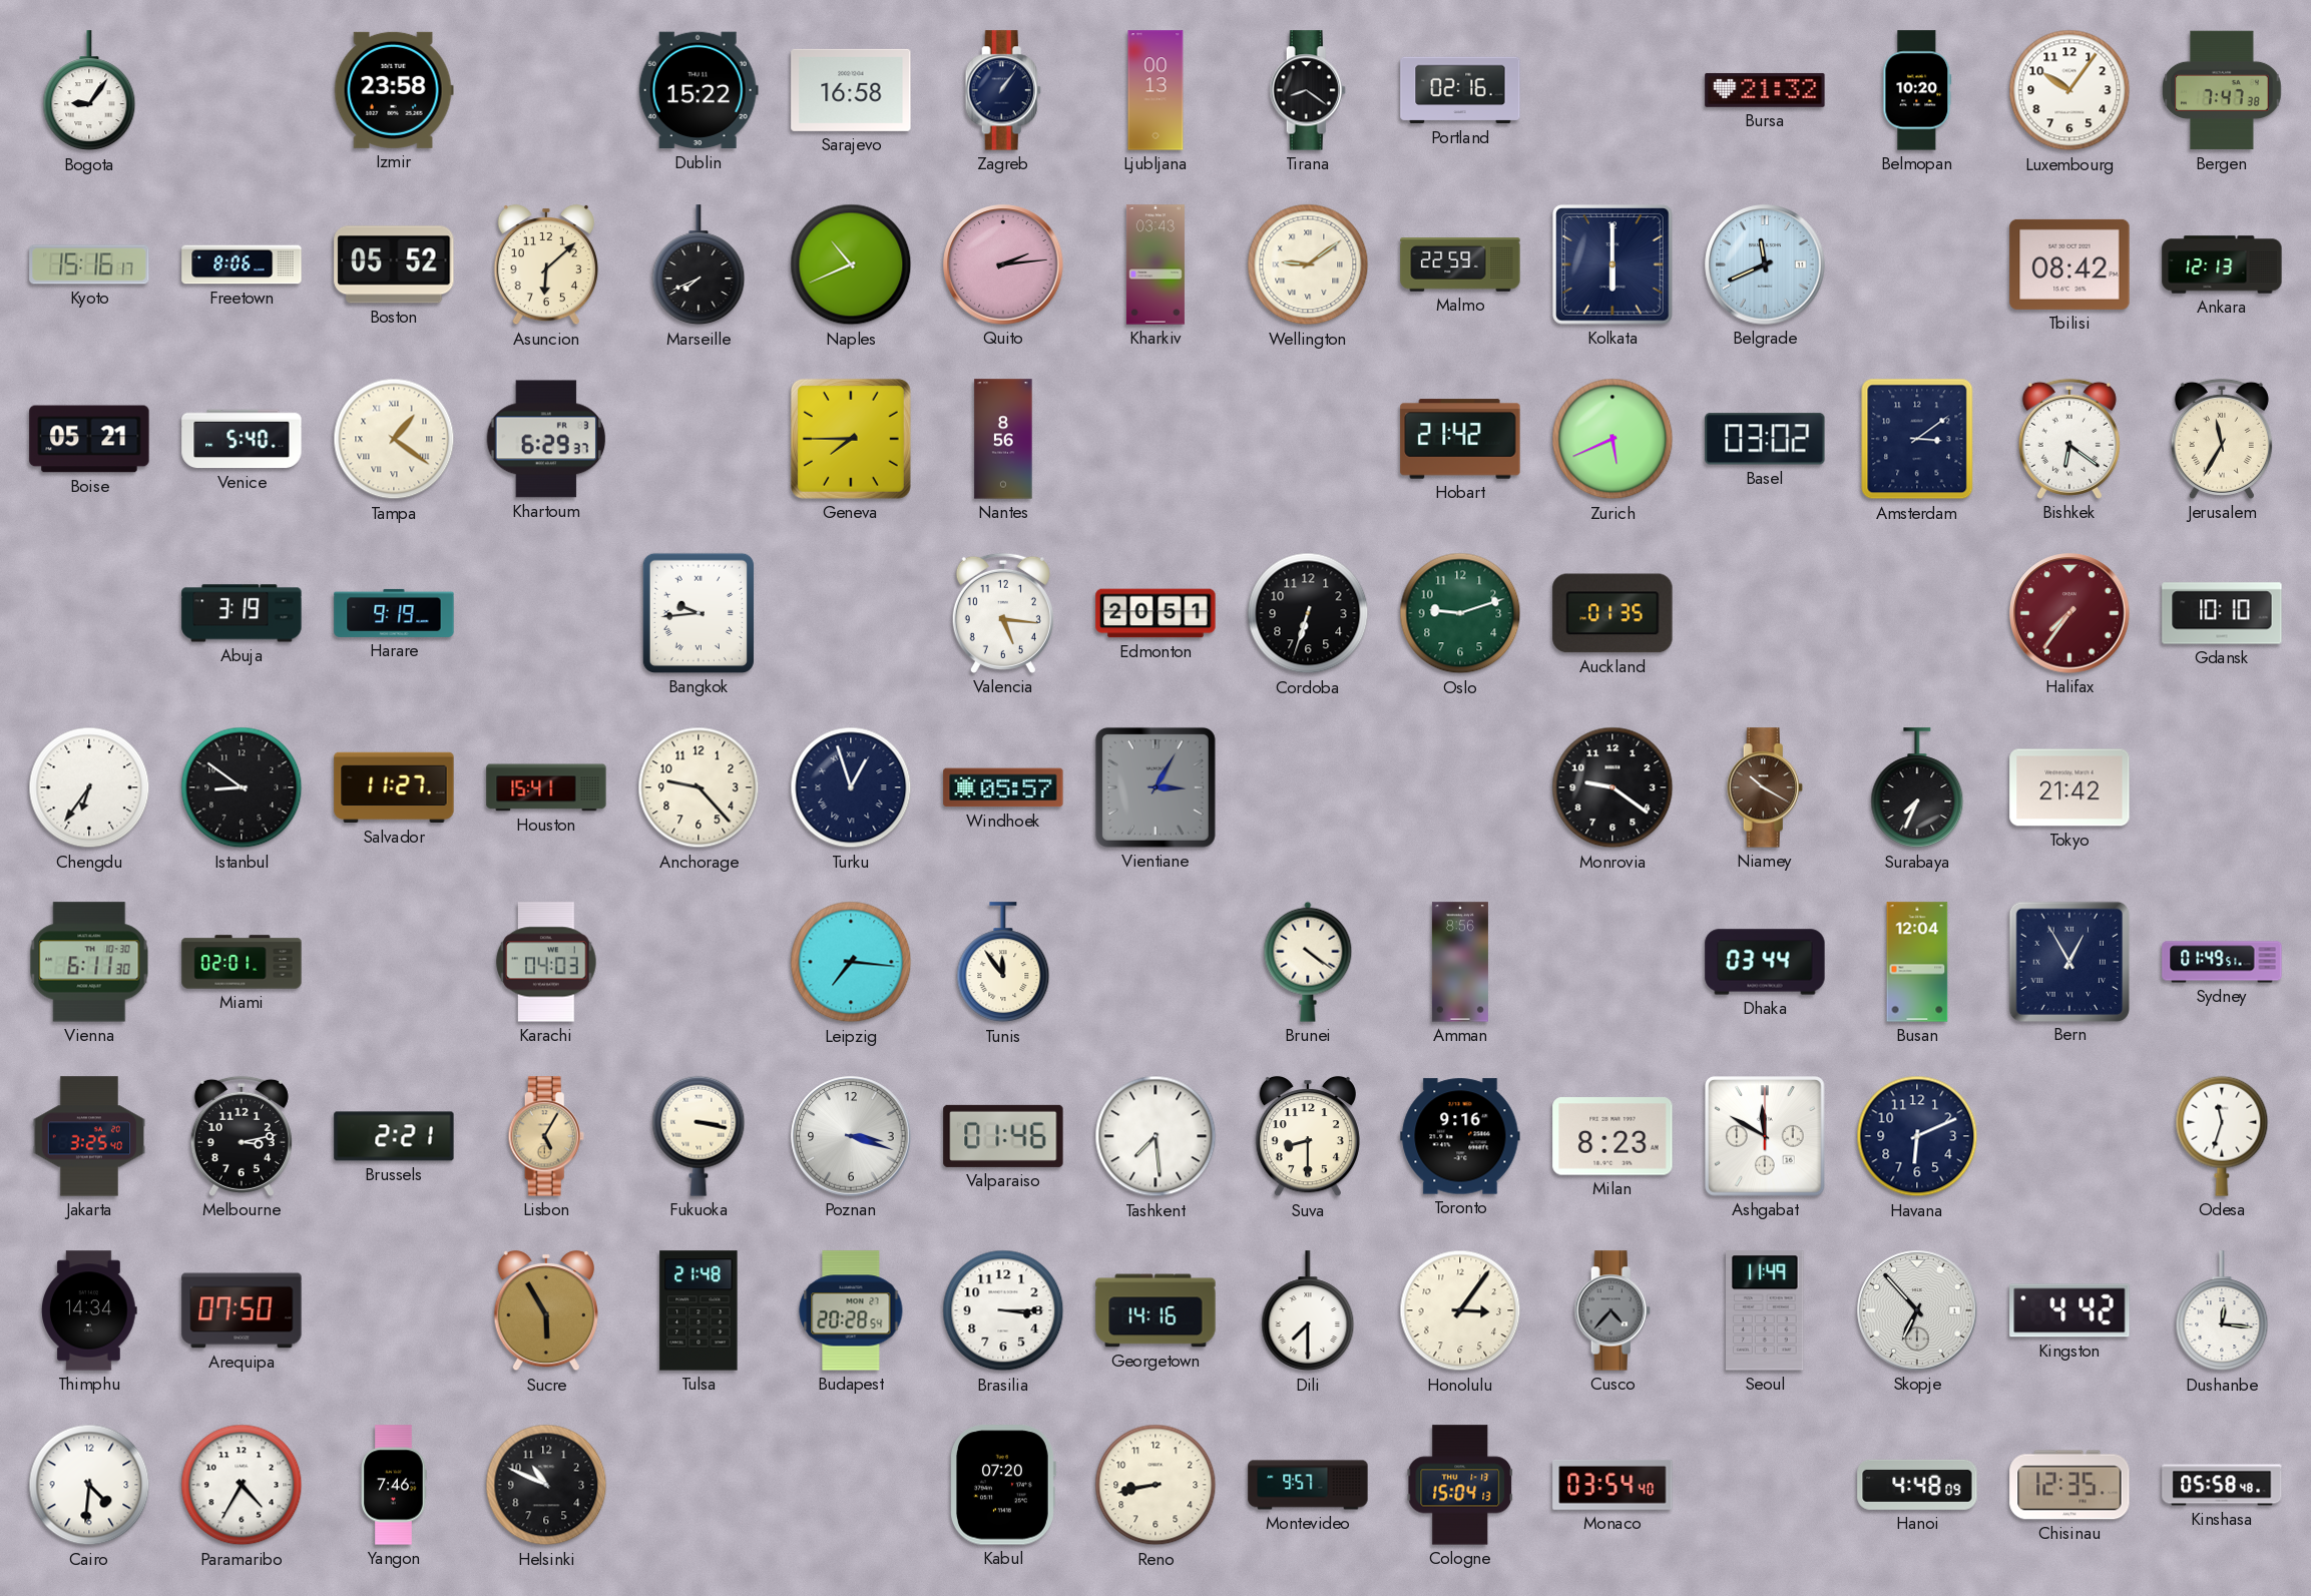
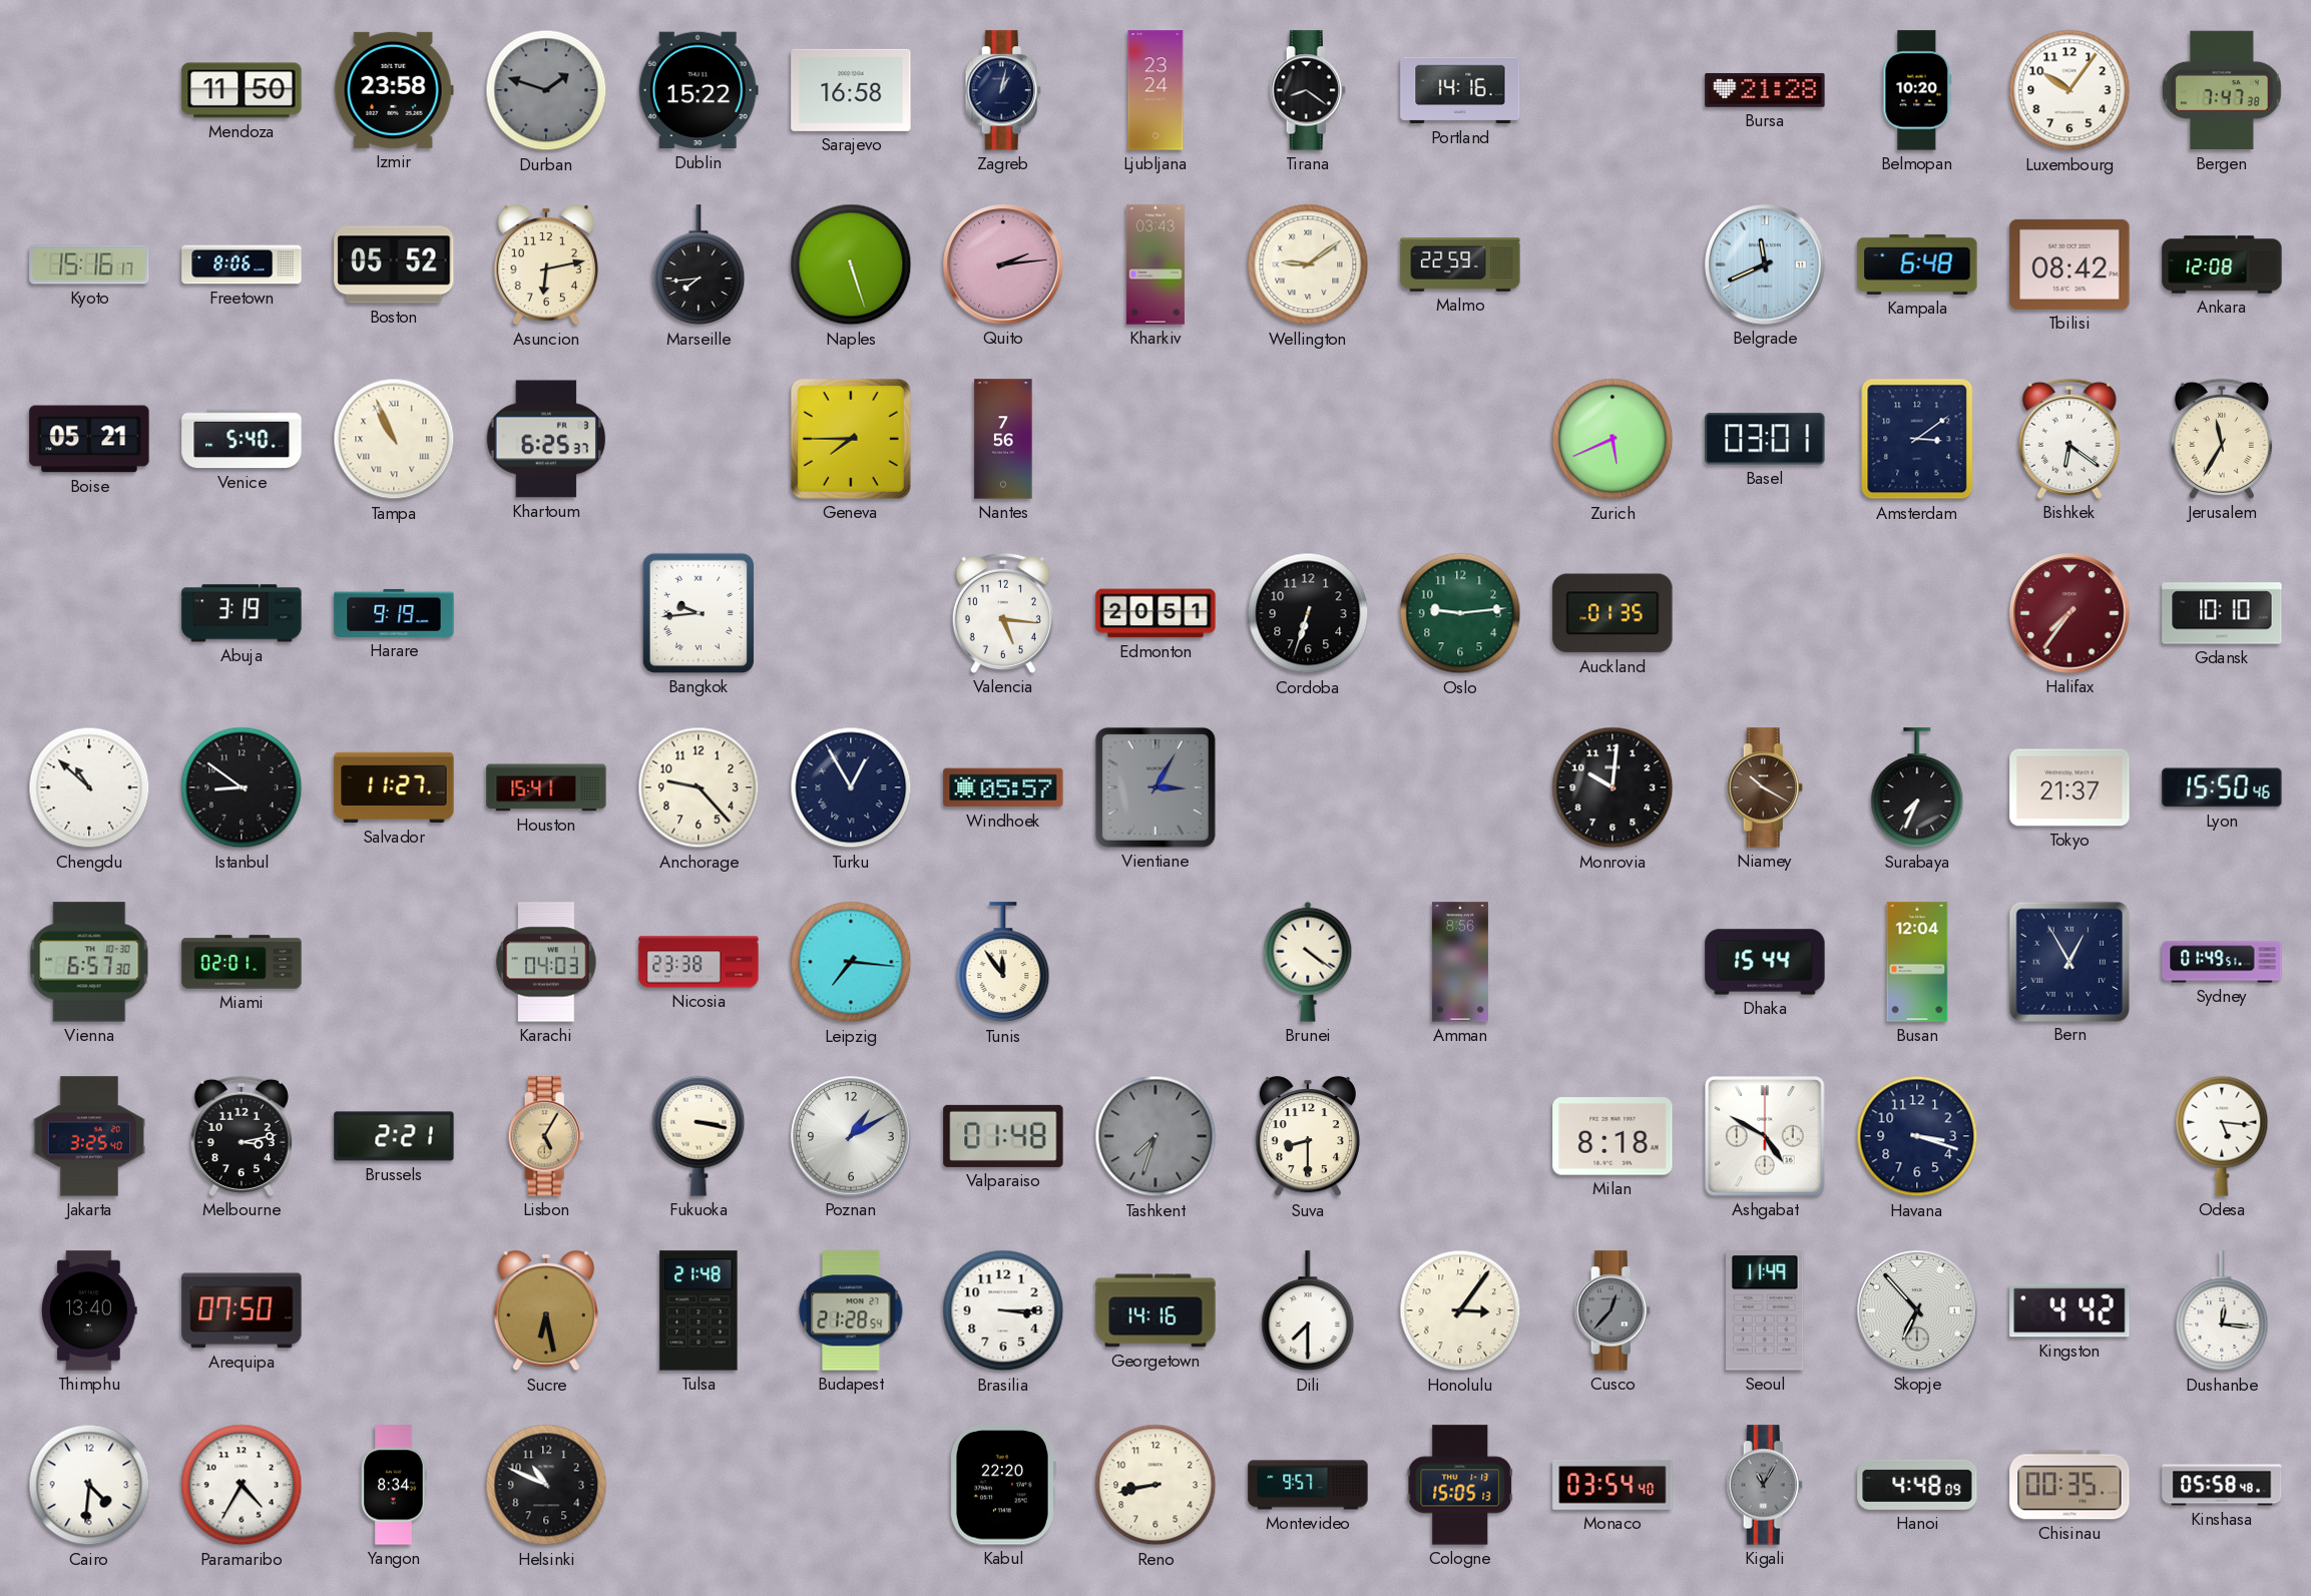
Bogota: 9:06 -> none
Mendoza: none -> 11:50
Durban: none -> 1:48
Zagreb: 1:06 -> 1:02
Ljubljana: 00:13 -> 23:24
Portland: 02:16 -> 14:16
Bursa: 21:32 -> 21:28
Asuncion: 6:08 -> 6:13
Marseille: 7:41 -> 7:44
Naples: 10:41 -> 5:27
Kolkata: 6:00 -> none
Kampala: none -> 6:48
Ankara: 12:13 -> 12:08
Tampa: 1:21 -> 10:56
Khartoum: 6:29 -> 6:25
Nantes: 8:56 -> 7:56
Hobart: 21:42 -> none
Basel: 03:02 -> 03:01
Oslo: 9:12 -> 9:14
Chengdu: 6:36 -> 10:52
Turku: 12:57 -> 12:55
Monrovia: 9:21 -> 10:01
Tokyo: 21:42 -> 21:37
Lyon: none -> 15:50
Vienna: 6:11 -> 6:57
Nicosia: none -> 23:38
Dhaka: 03:44 -> 15:44
Poznan: 3:18 -> 1:10
Valparaiso: 01:46 -> 01:48
Tashkent: 7:29 -> 7:33
Tashkent dial: white -> grey
Toronto: 9:16 -> none
Milan: 8:23 -> 8:18
Ashgabat: 11:50 -> 4:50
Havana: 6:11 -> 3:18
Odesa: 11:33 -> 5:16
Thimphu: 14:34 -> 13:40
Sucre: 5:55 -> 6:28
Budapest: 20:28 -> 21:28
Cusco: 4:37 -> 12:37
Yangon: 7:46 -> 8:34
Kabul: 07:20 -> 22:20
Cologne: 15:04 -> 15:05
Kigali: none -> 11:05
Chisinau: 12:35 -> 00:35
